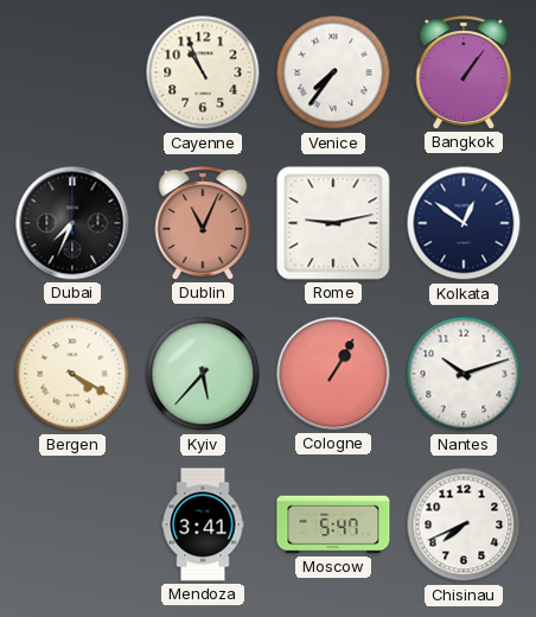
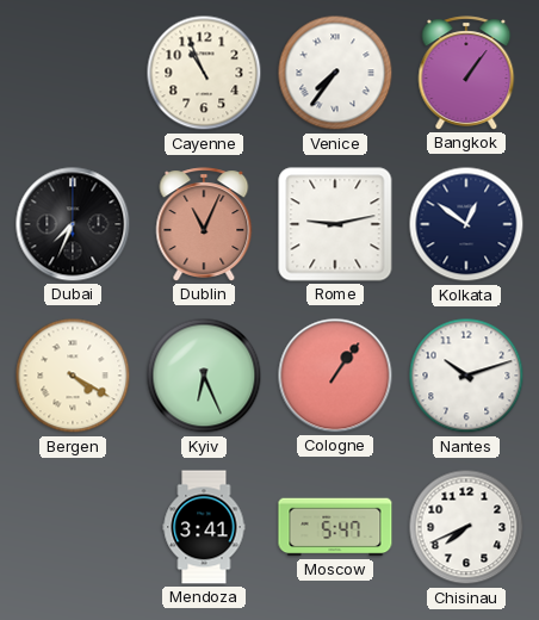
Kyiv: 5:37 -> 6:26
Cologne: 1:05 -> 1:06
